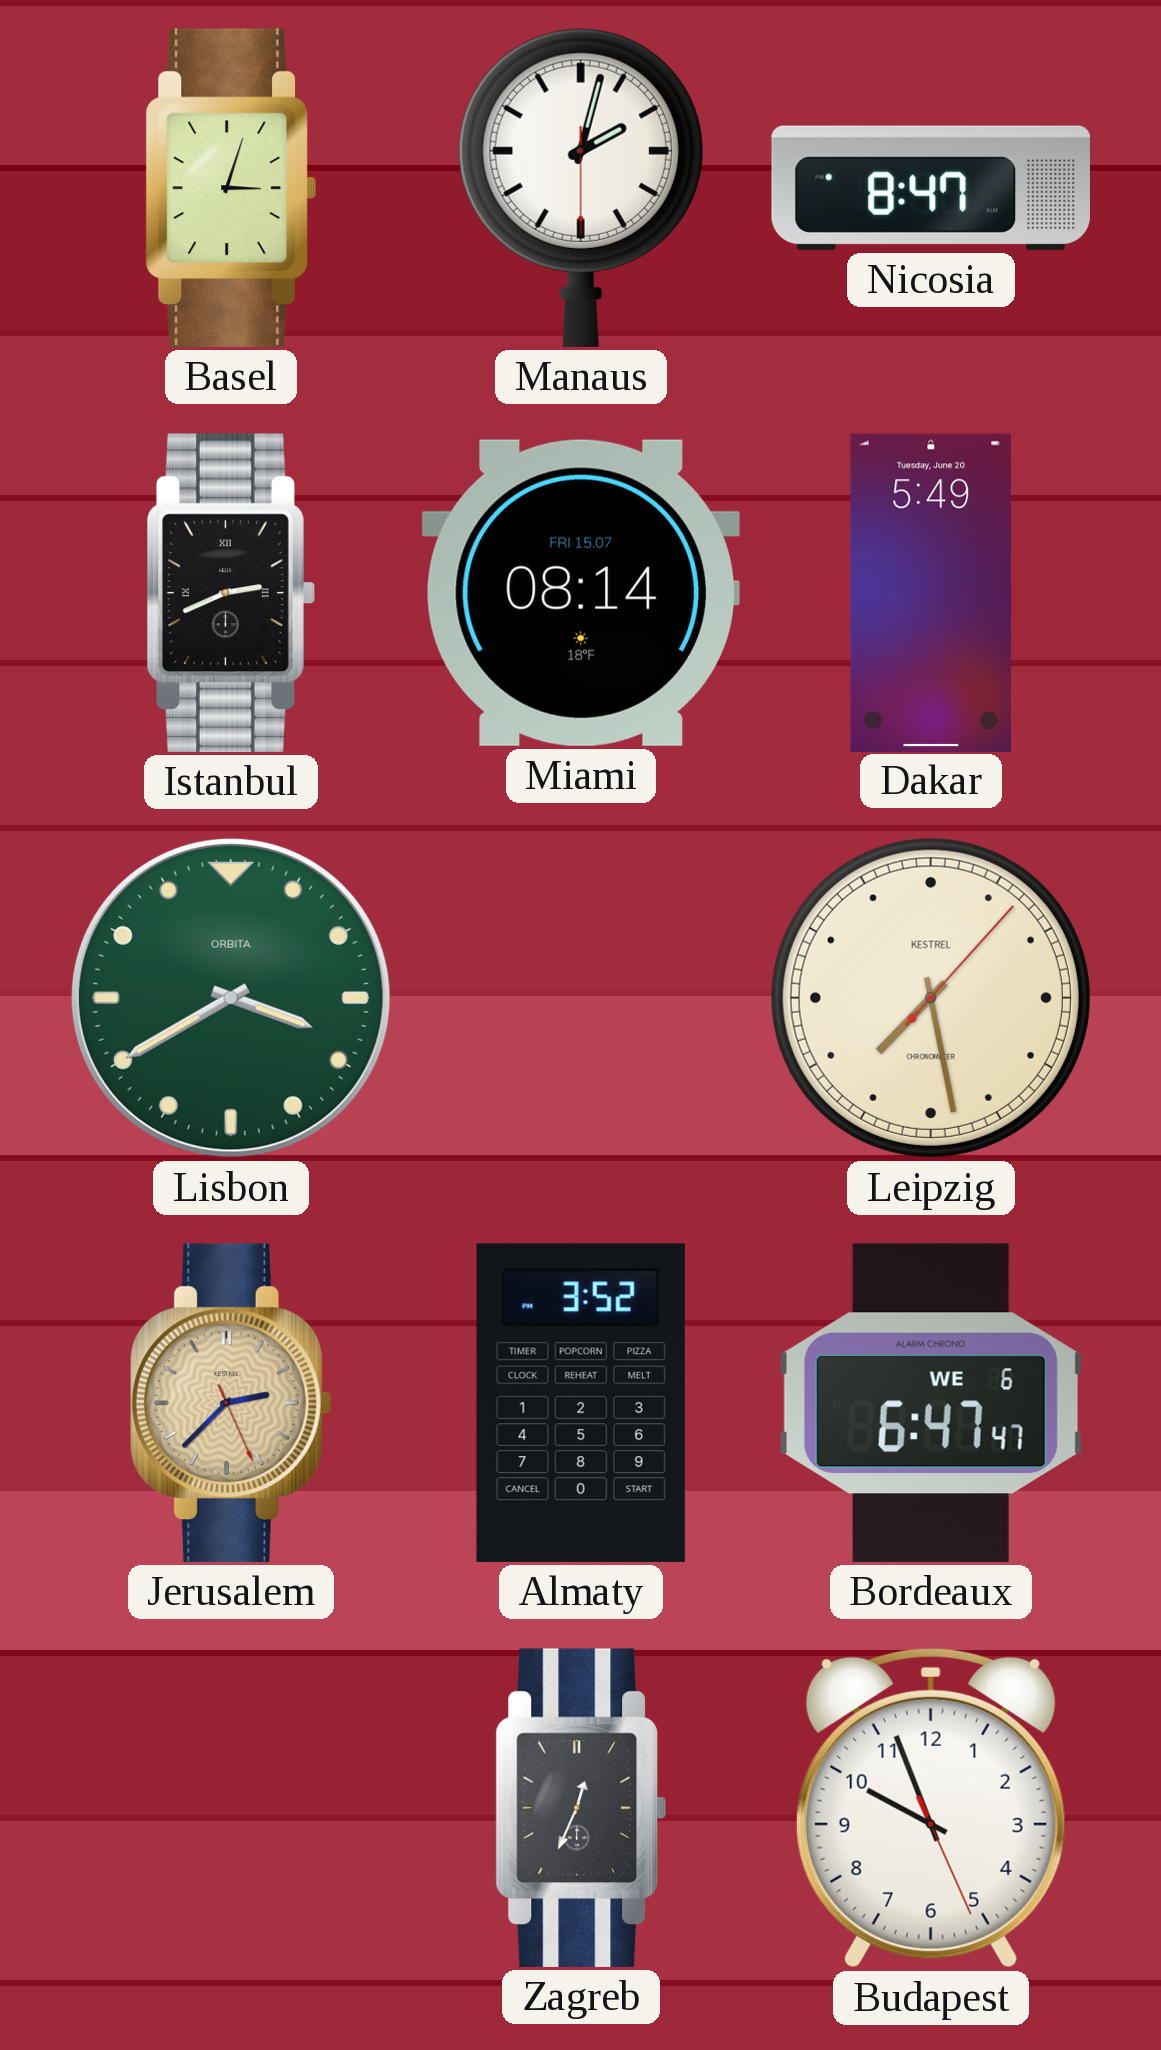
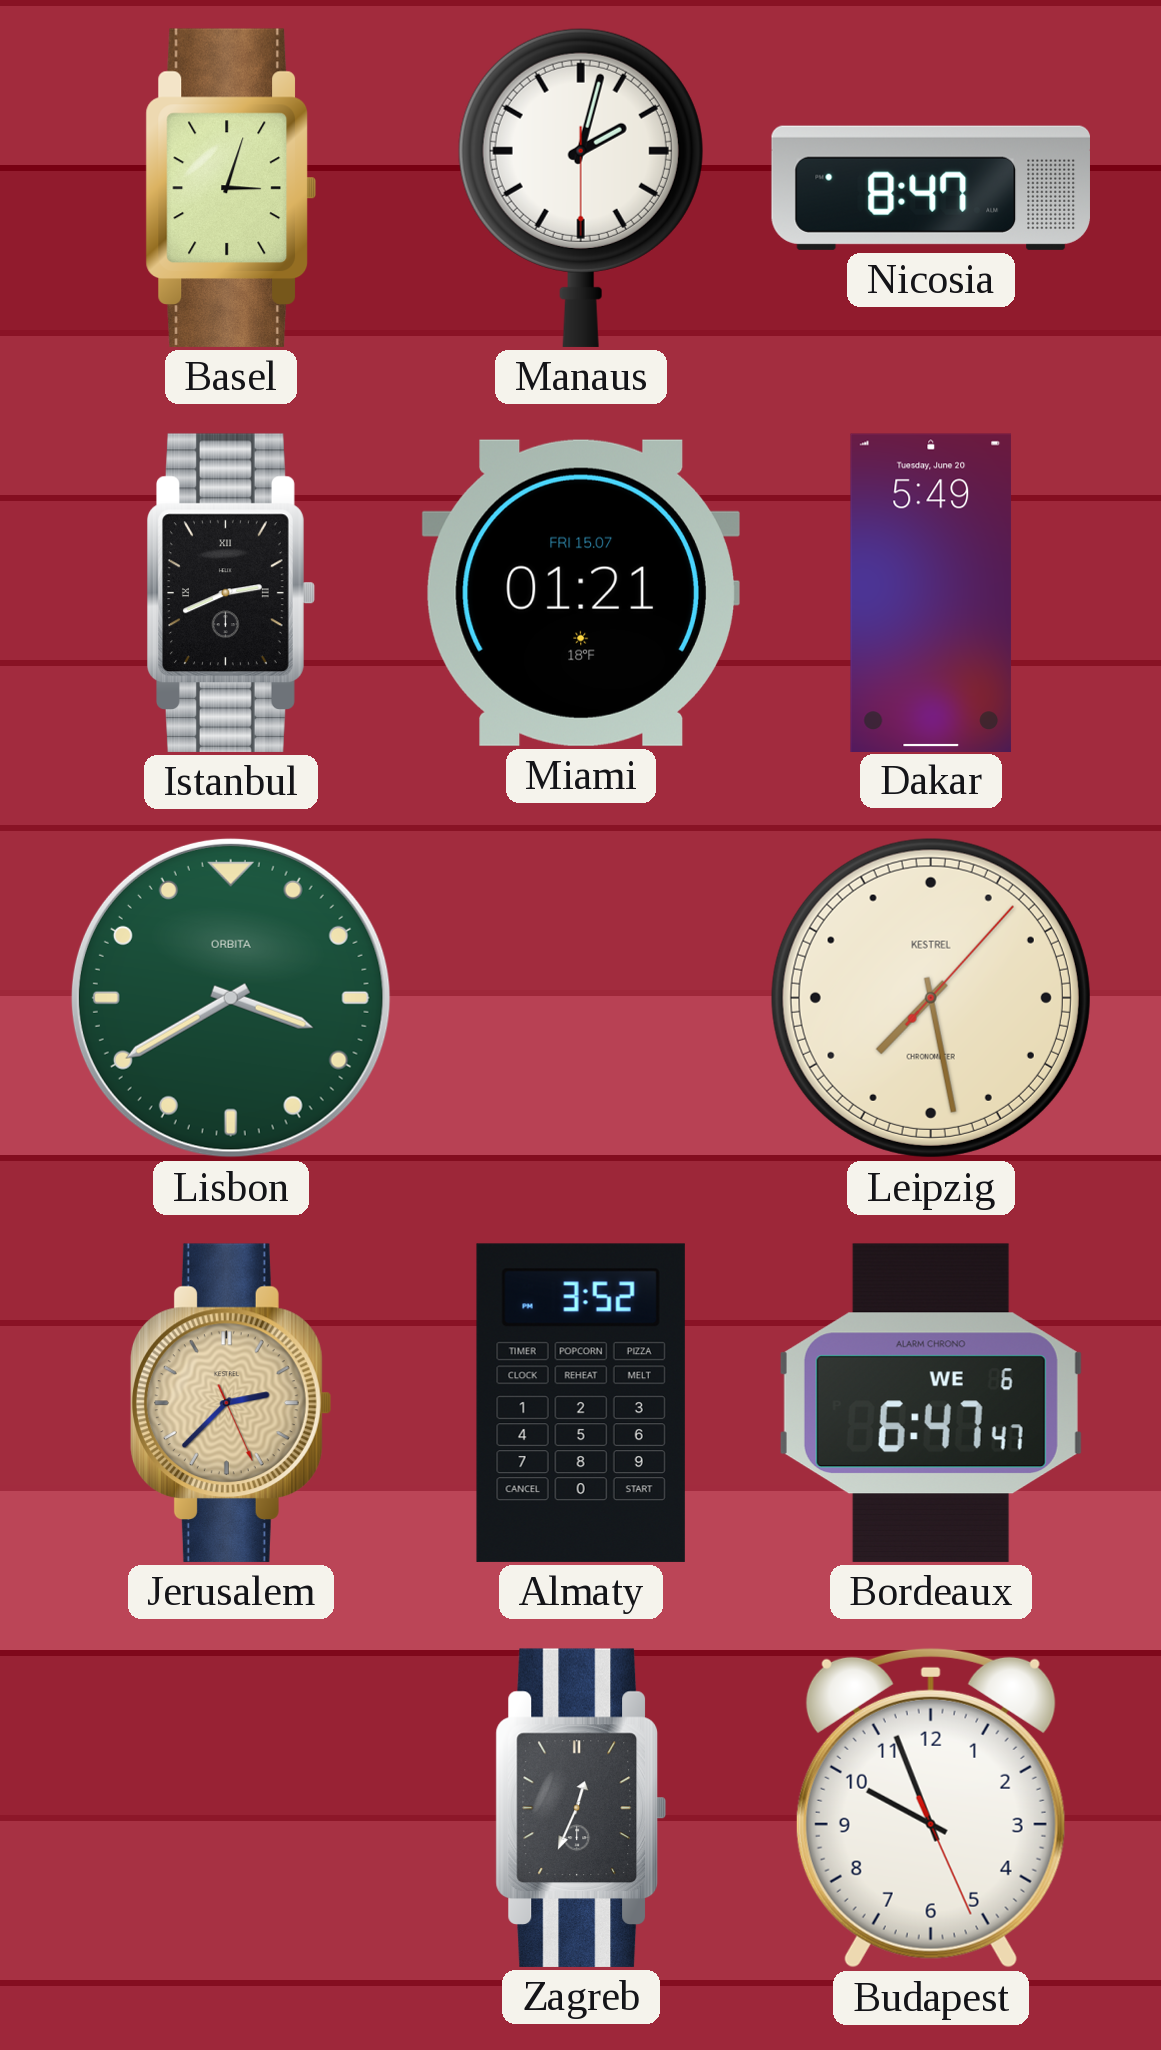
Miami: 08:14 -> 01:21
